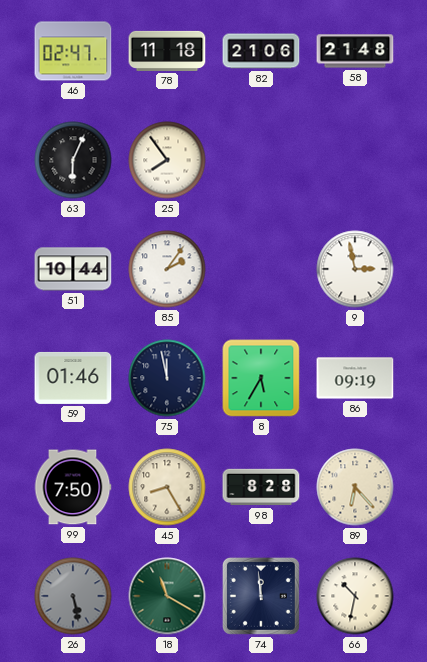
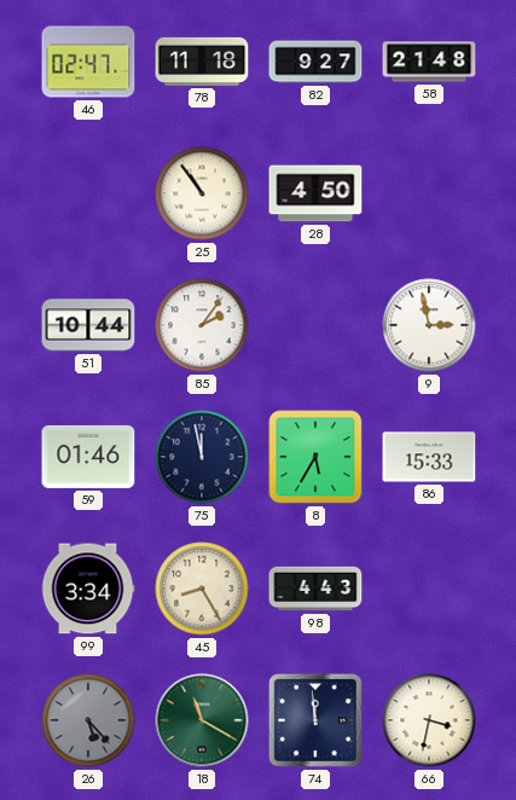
82: 21:06 -> 9:27
63: 6:04 -> none
25: 7:54 -> 10:54
28: none -> 4:50
86: 09:19 -> 15:33
99: 7:50 -> 3:34
98: 8:28 -> 4:43
89: 6:23 -> none
26: 5:28 -> 5:23
66: 10:32 -> 3:32
